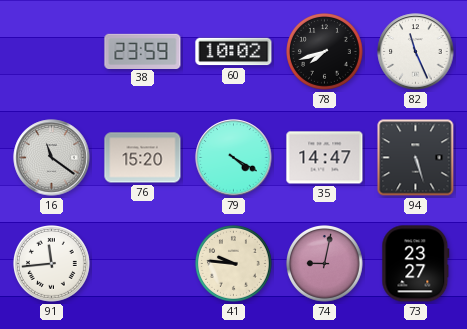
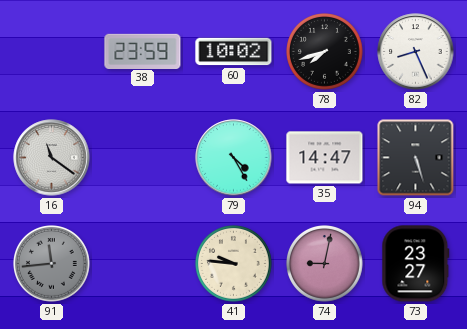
82: 11:26 -> 8:26
76: 15:20 -> none
79: 4:20 -> 4:25
91 dial: white -> grey
